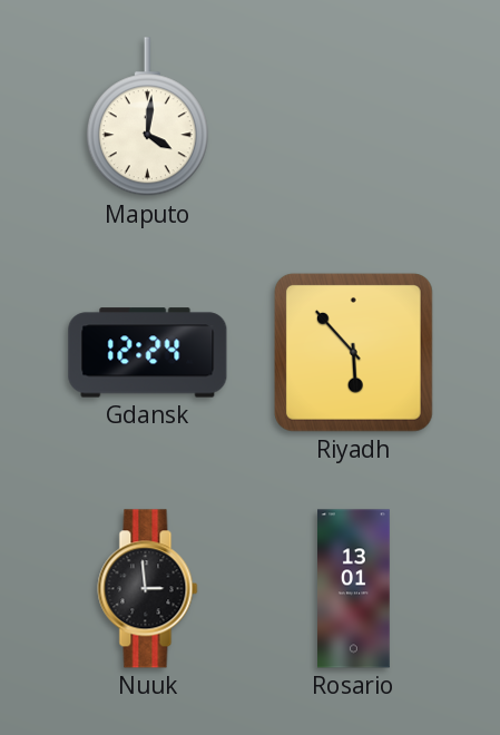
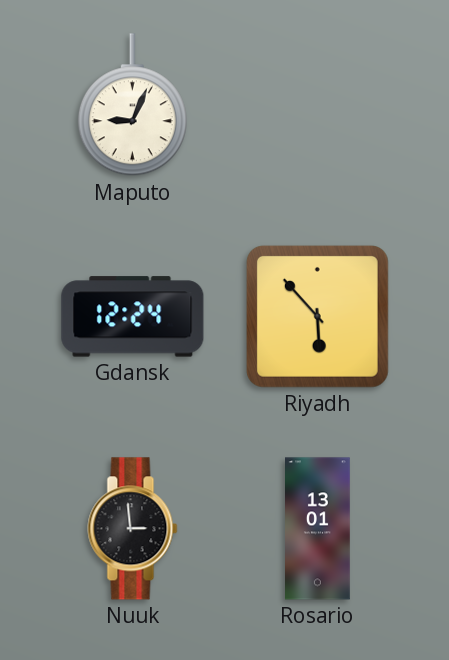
Maputo: 4:01 -> 9:04
